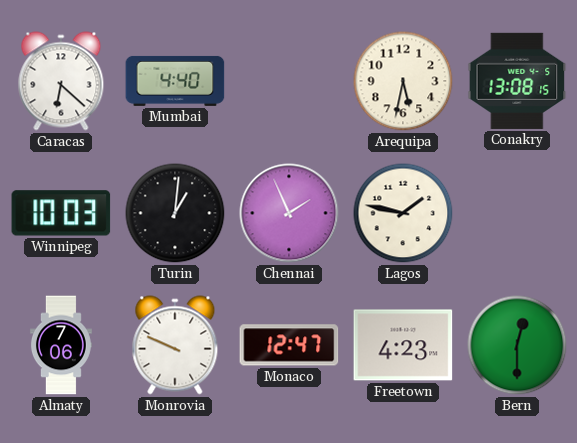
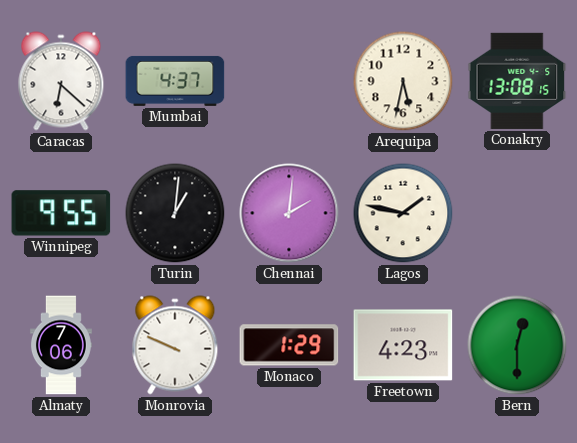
Mumbai: 4:40 -> 4:37
Winnipeg: 10:03 -> 9:55
Chennai: 1:56 -> 2:01
Monaco: 12:47 -> 1:29
